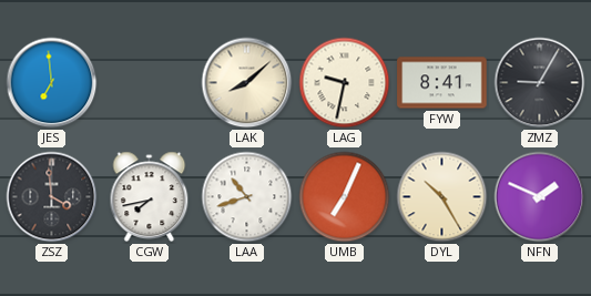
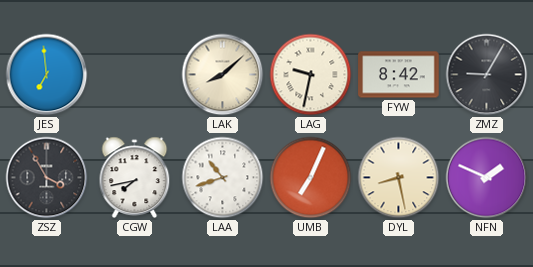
FYW: 8:41 -> 8:42
ZSZ: 3:59 -> 3:55
DYL: 10:25 -> 8:28
